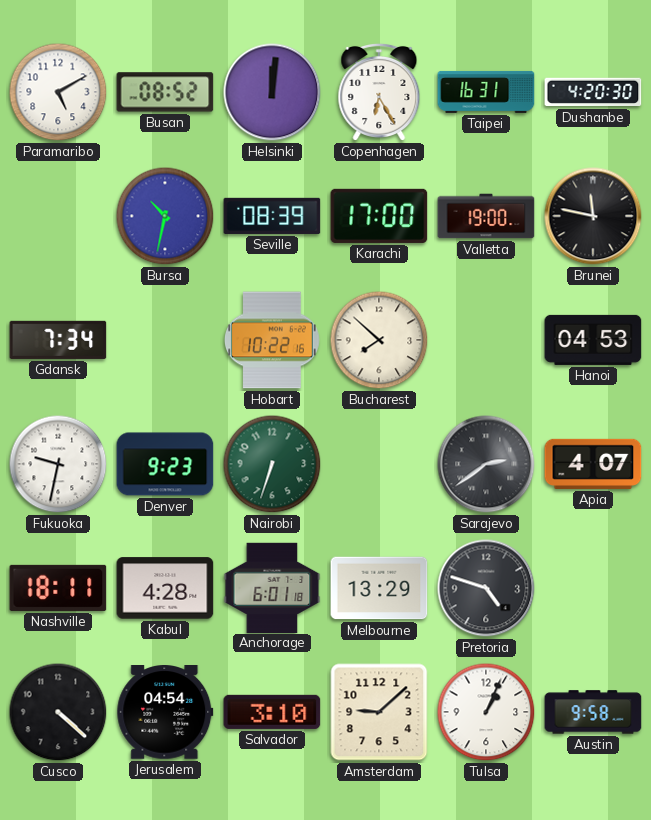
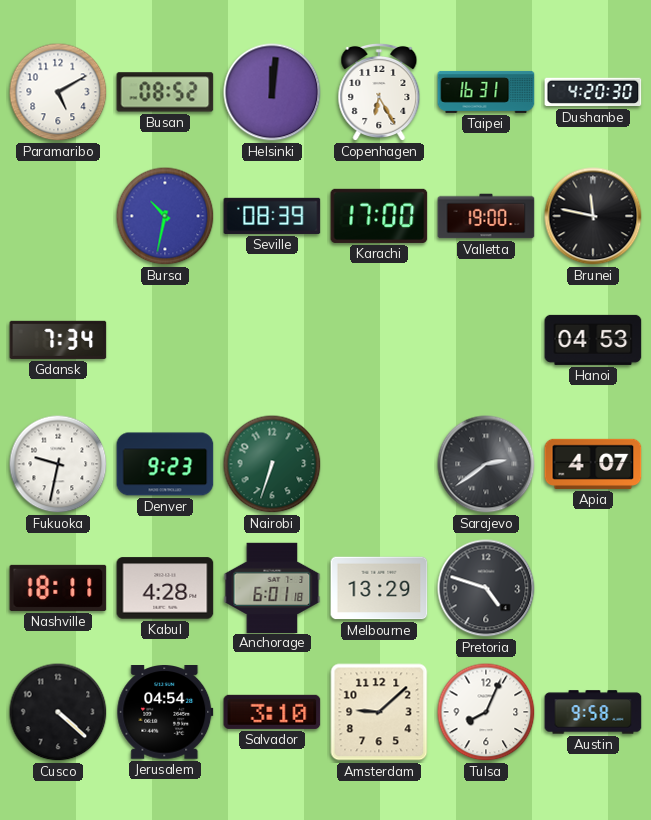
Hobart: 10:22 -> none
Bucharest: 7:52 -> none
Tulsa: 1:04 -> 8:04
